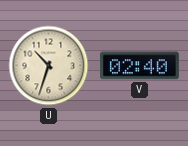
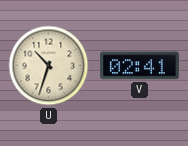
V: 02:40 -> 02:41
